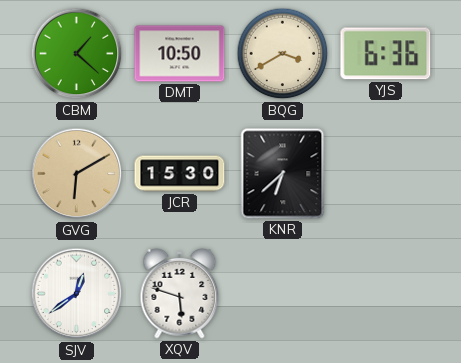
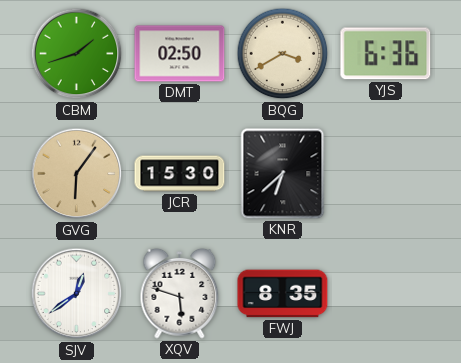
CBM: 1:22 -> 1:42
DMT: 10:50 -> 02:50
GVG: 6:10 -> 6:06
FWJ: none -> 8:35
